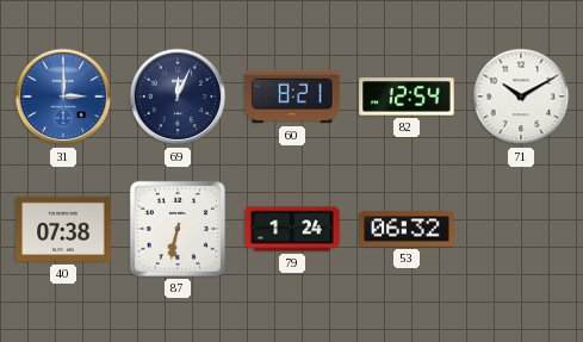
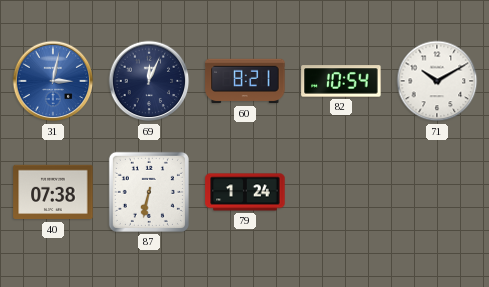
31: 3:00 -> 3:02
82: 12:54 -> 10:54
53: 06:32 -> none
